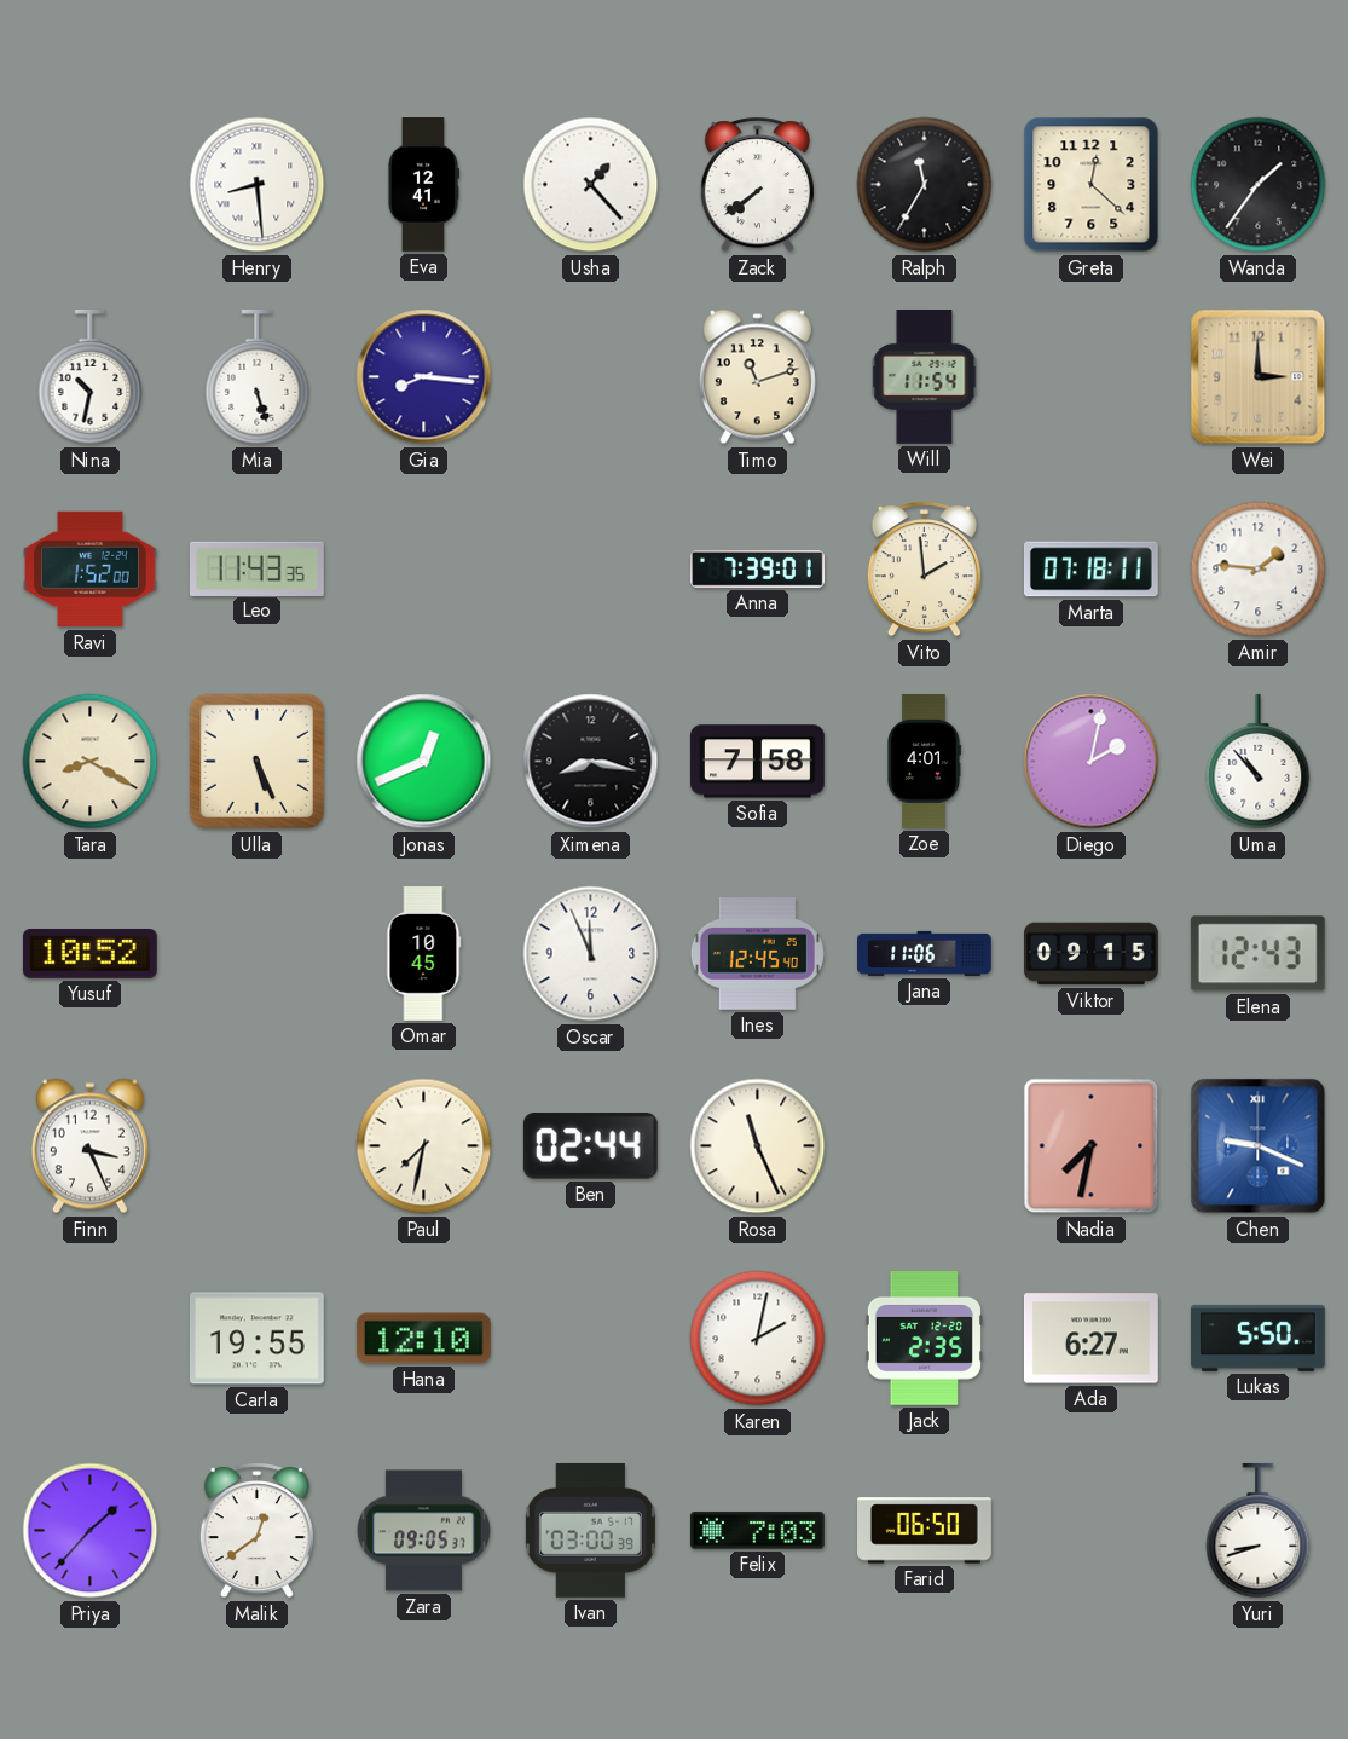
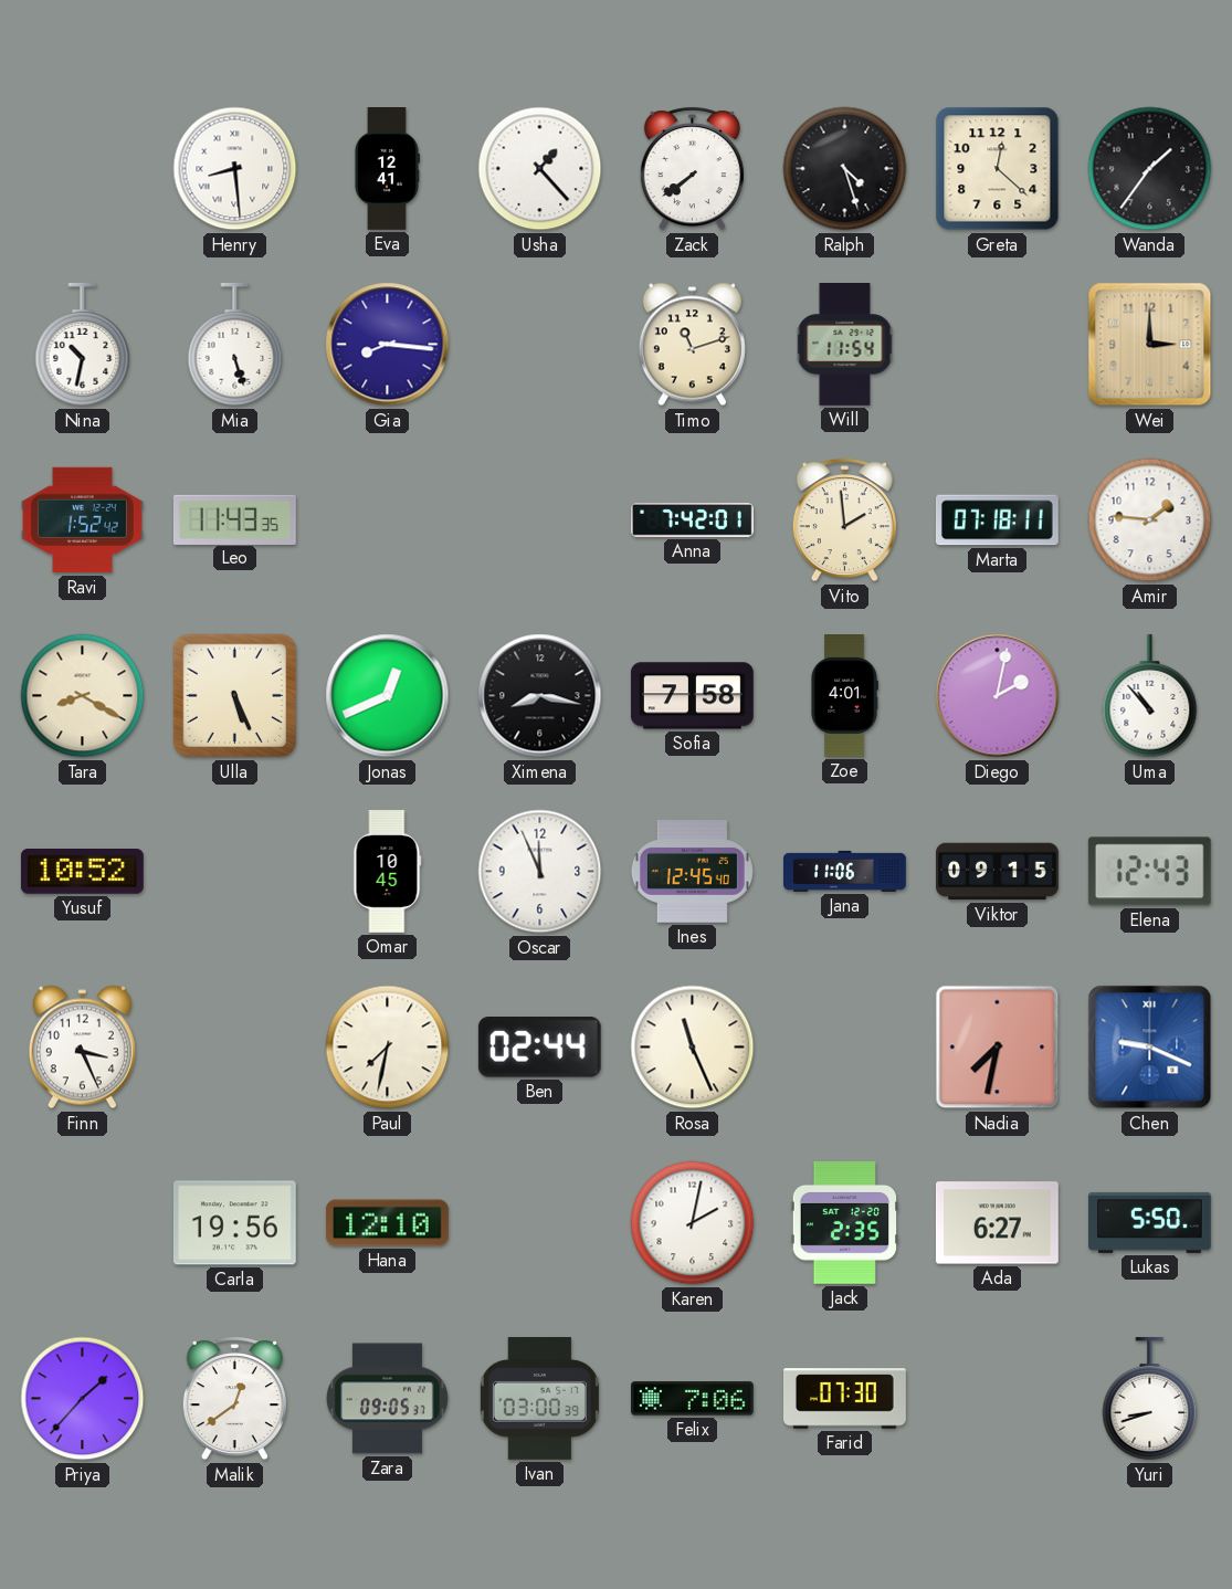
Ralph: 11:35 -> 4:27
Ravi: 1:52:00 -> 1:52:42
Anna: 7:39 -> 7:42
Carla: 19:55 -> 19:56
Felix: 7:03 -> 7:06
Farid: 06:50 -> 07:30
